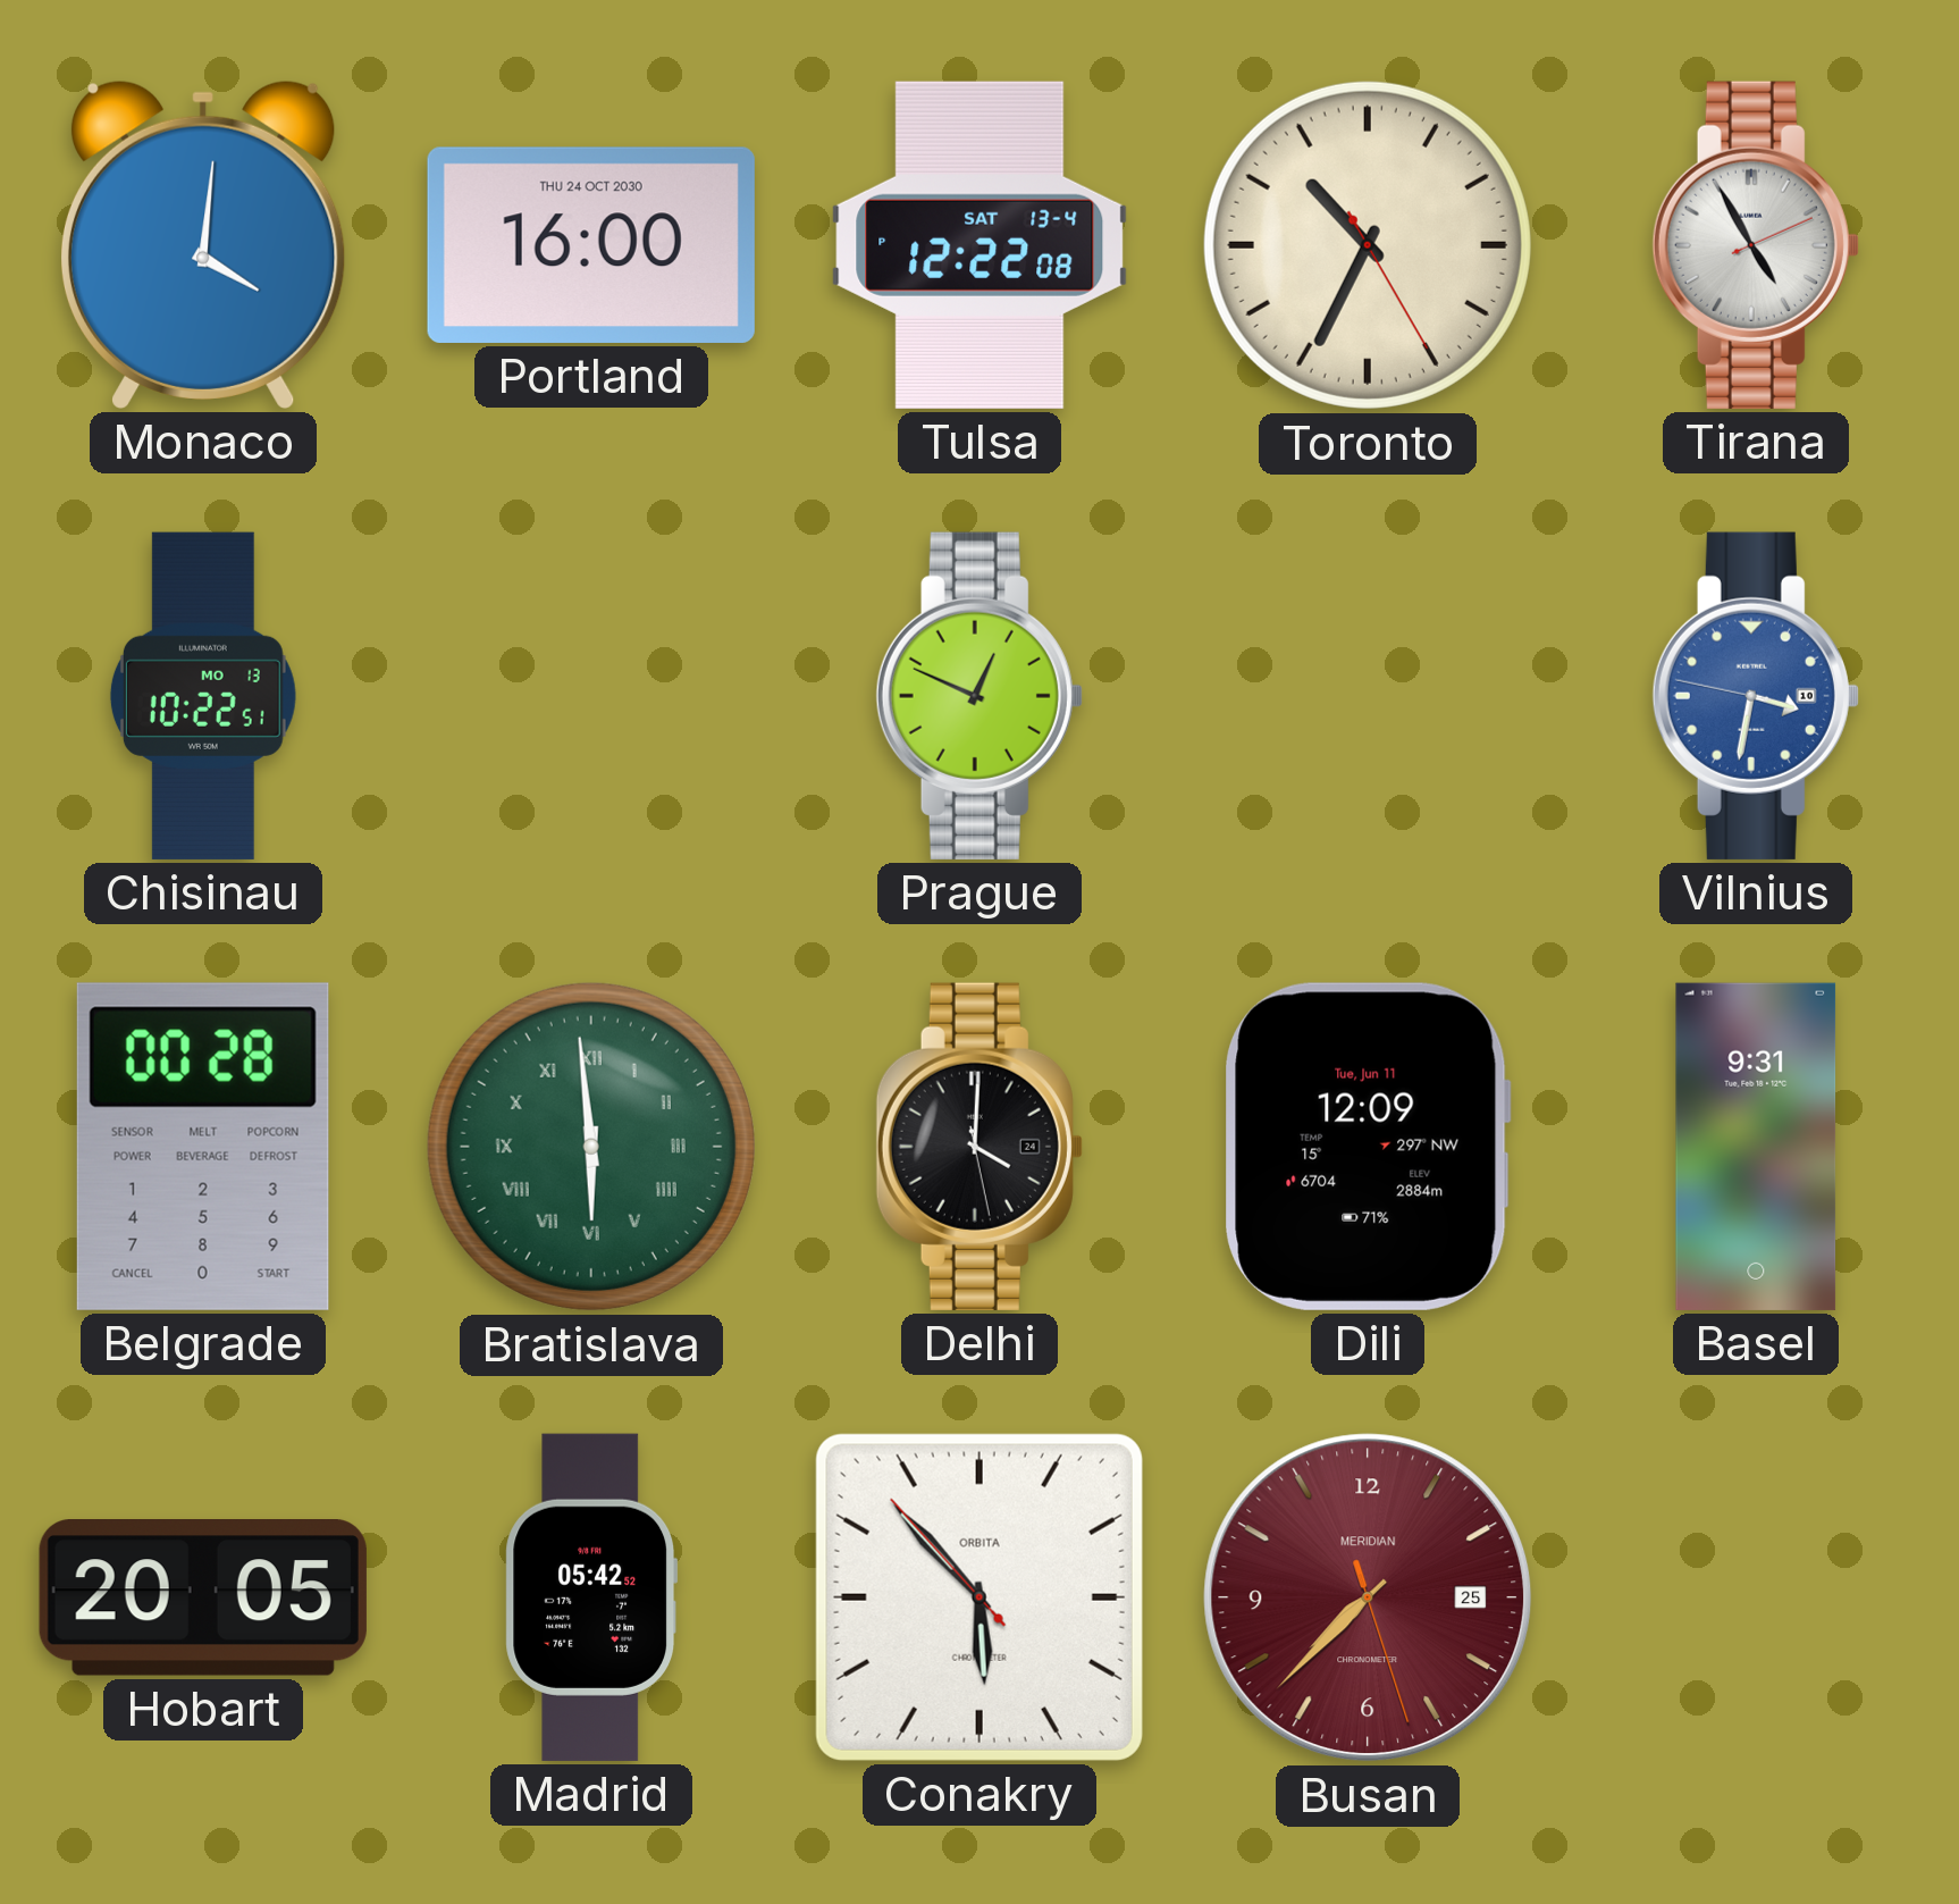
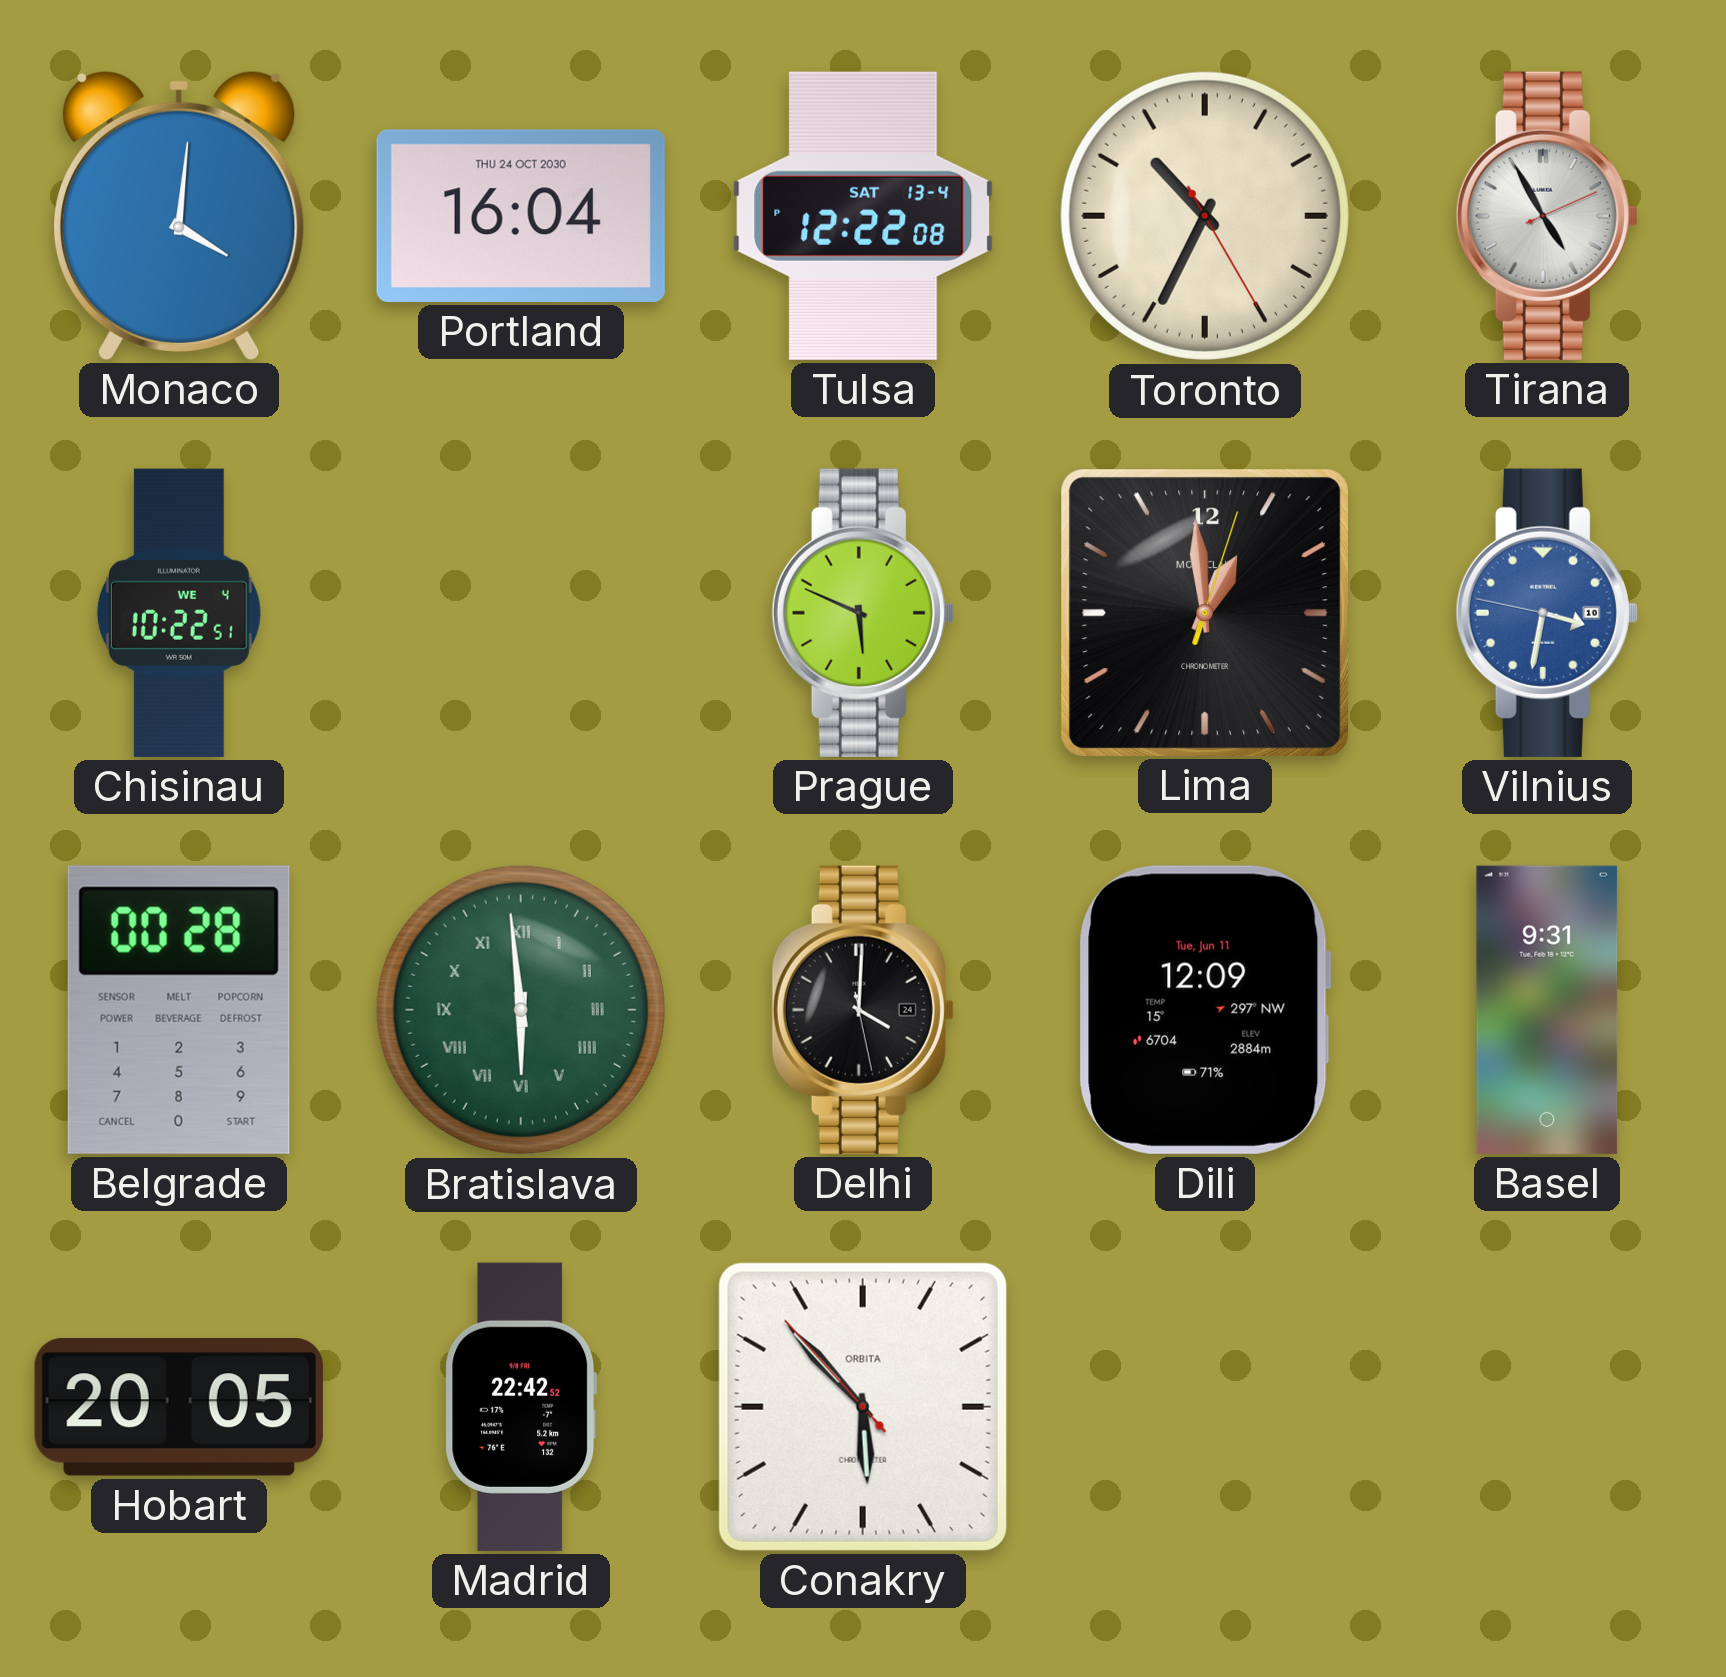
Portland: 16:00 -> 16:04
Chisinau date: MO 13 -> WE 4
Prague: 12:49 -> 5:49
Lima: none -> 12:59
Madrid: 05:42 -> 22:42
Busan: 7:37 -> none
